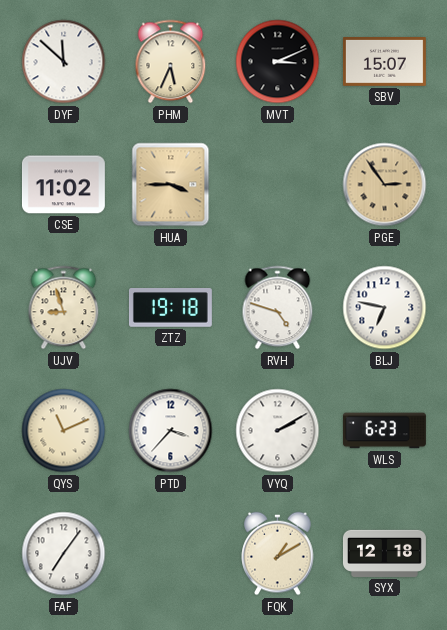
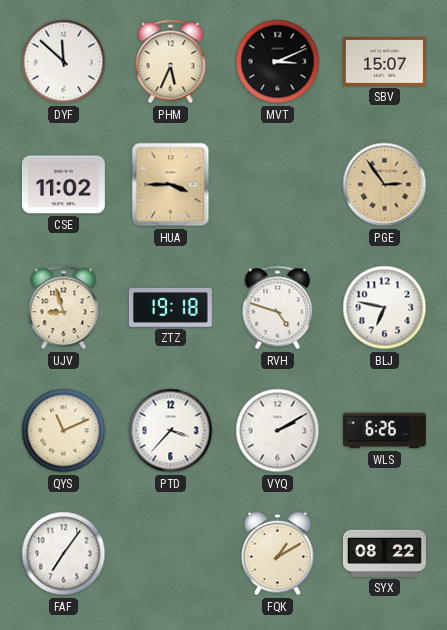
WLS: 6:23 -> 6:26
SYX: 12:18 -> 08:22
